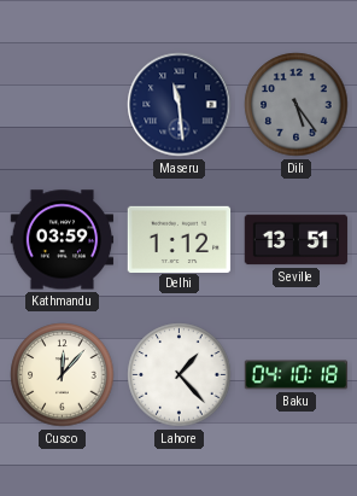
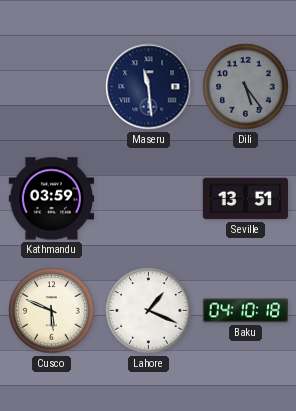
Delhi: 1:12 -> none
Cusco: 12:07 -> 5:49
Lahore: 1:23 -> 1:19
